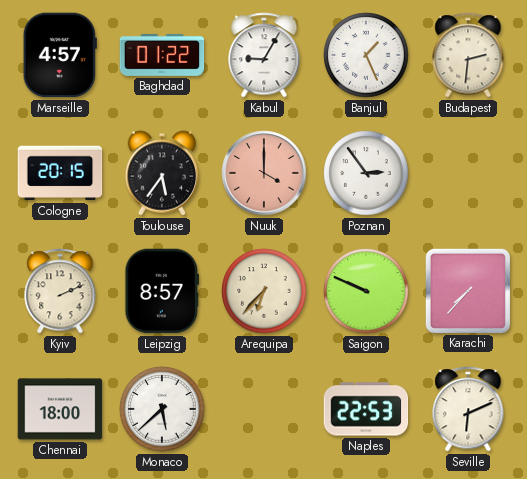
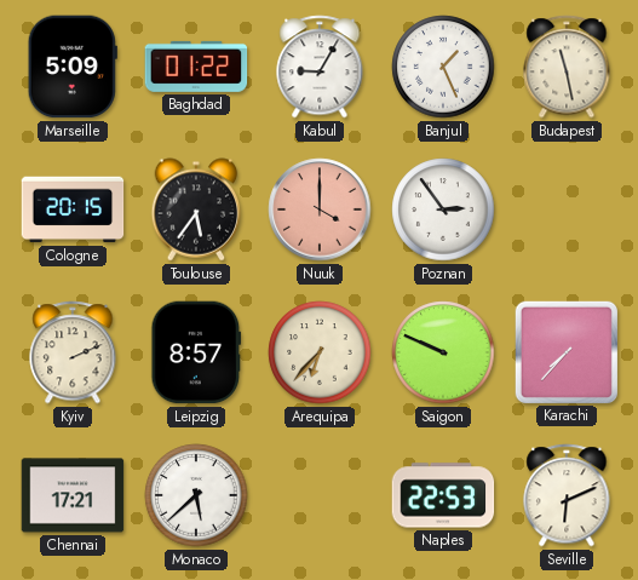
Marseille: 4:57 -> 5:09
Budapest: 2:31 -> 11:28
Chennai: 18:00 -> 17:21
